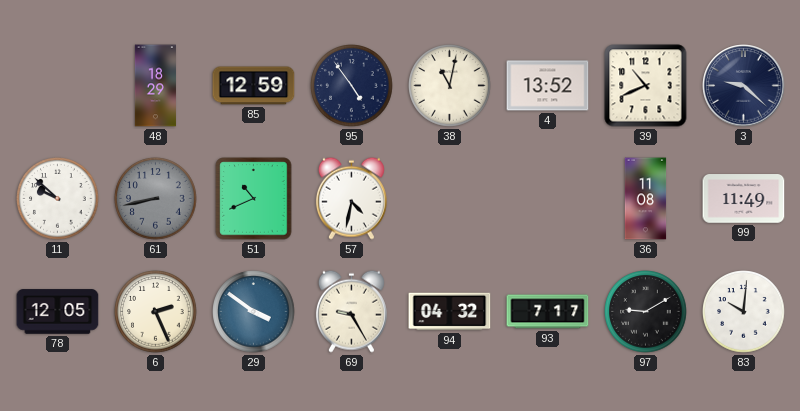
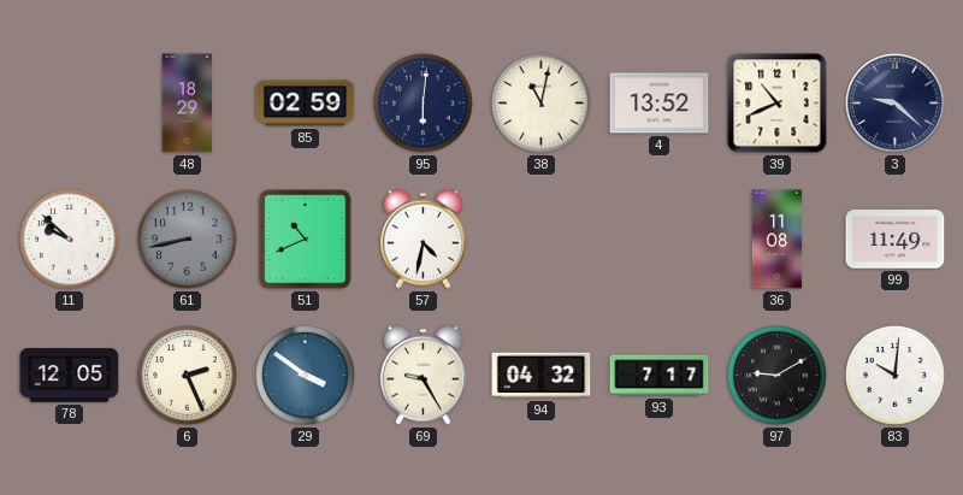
85: 12:59 -> 02:59
95: 4:54 -> 6:01
